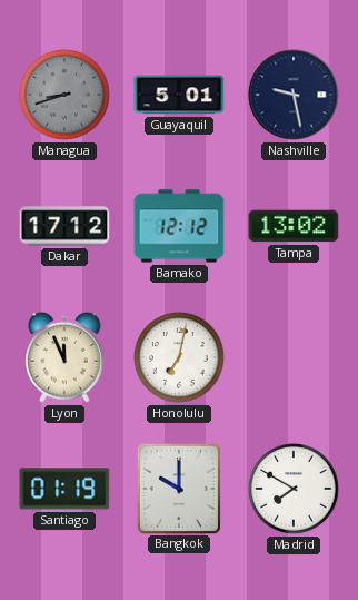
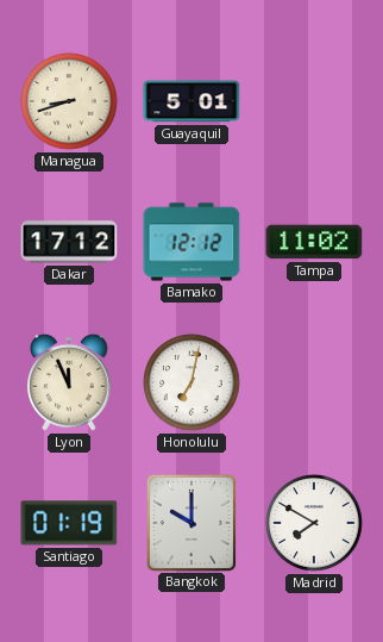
Managua dial: grey -> cream
Nashville: 9:28 -> none
Tampa: 13:02 -> 11:02
